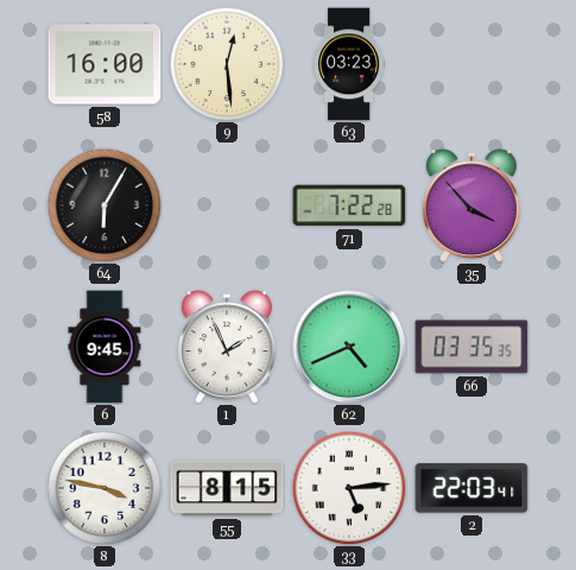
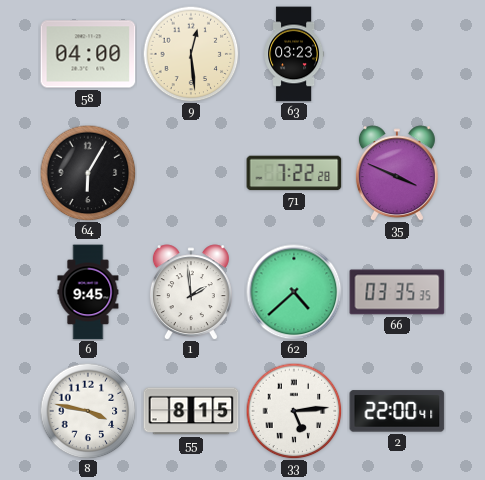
58: 16:00 -> 04:00
35: 3:53 -> 3:49
1: 1:56 -> 1:59
62: 4:41 -> 4:38
2: 22:03 -> 22:00
